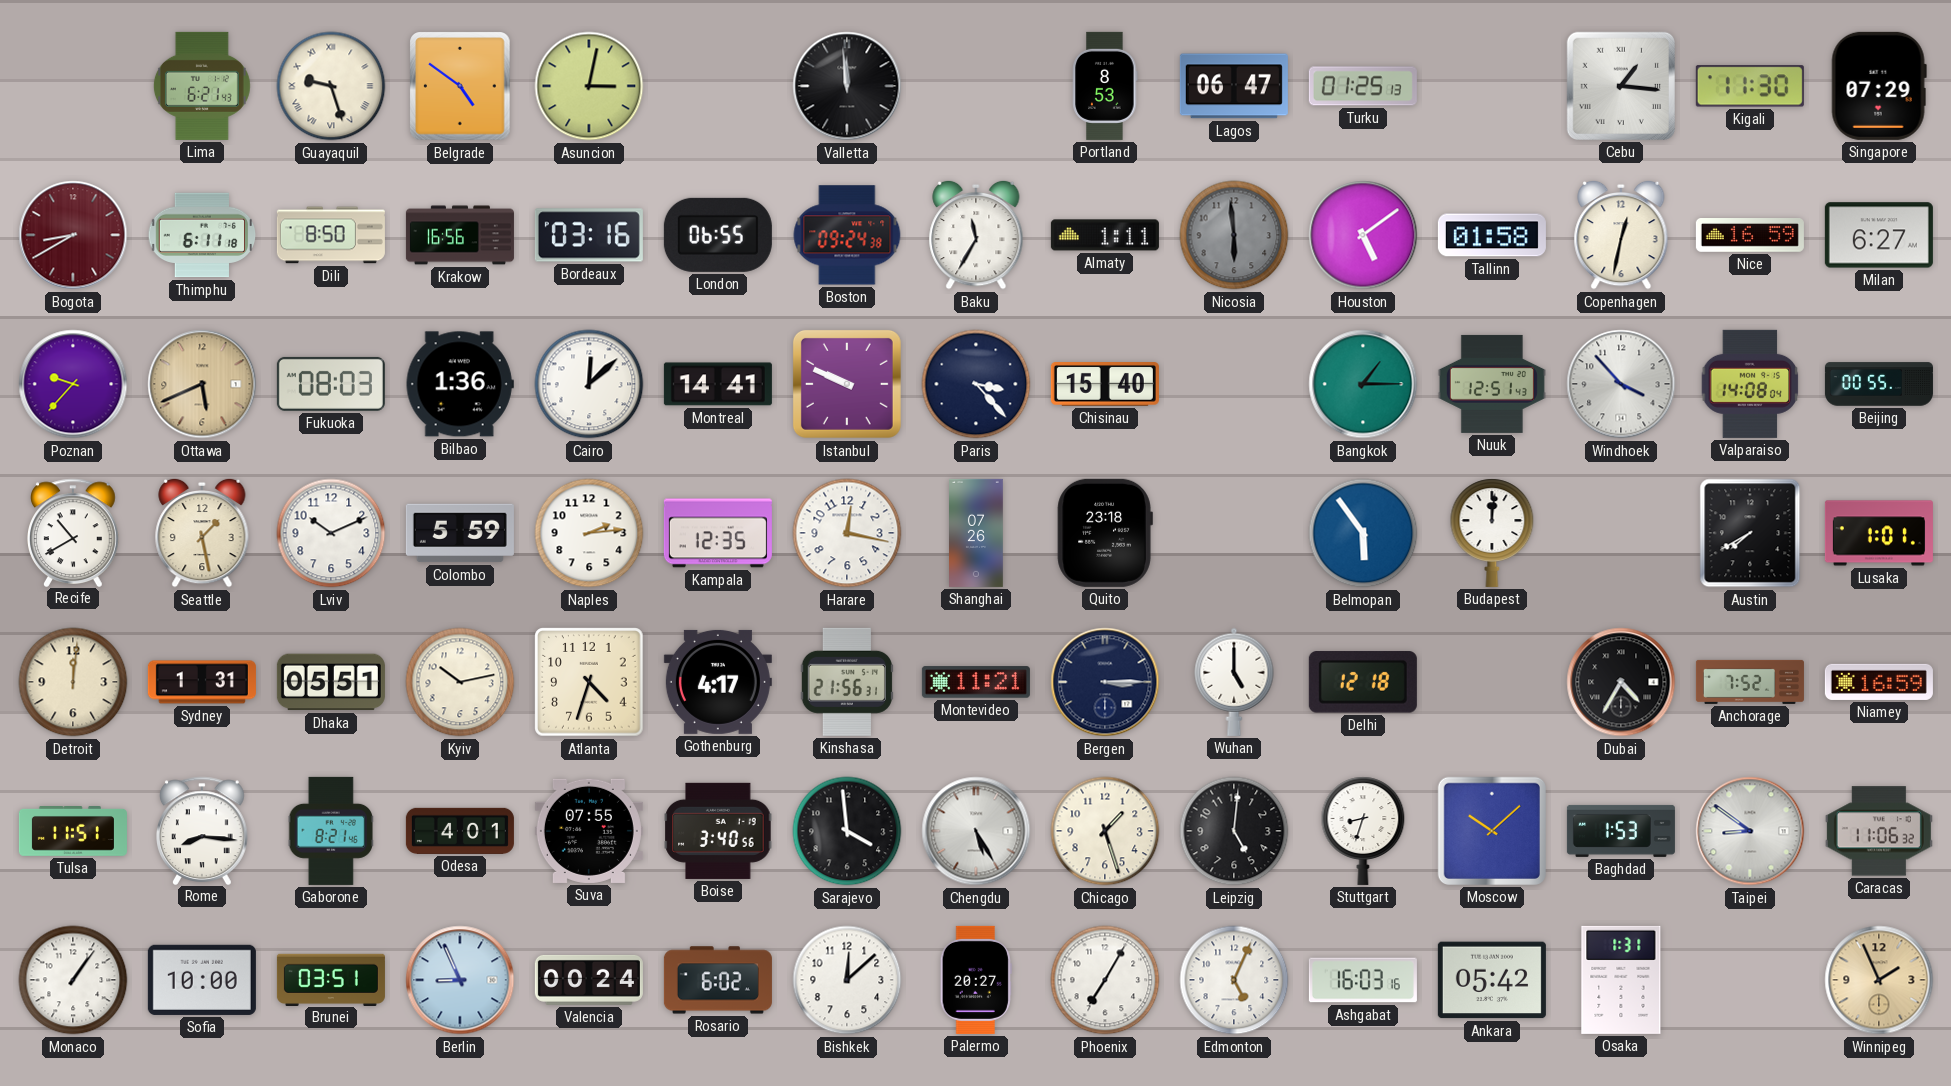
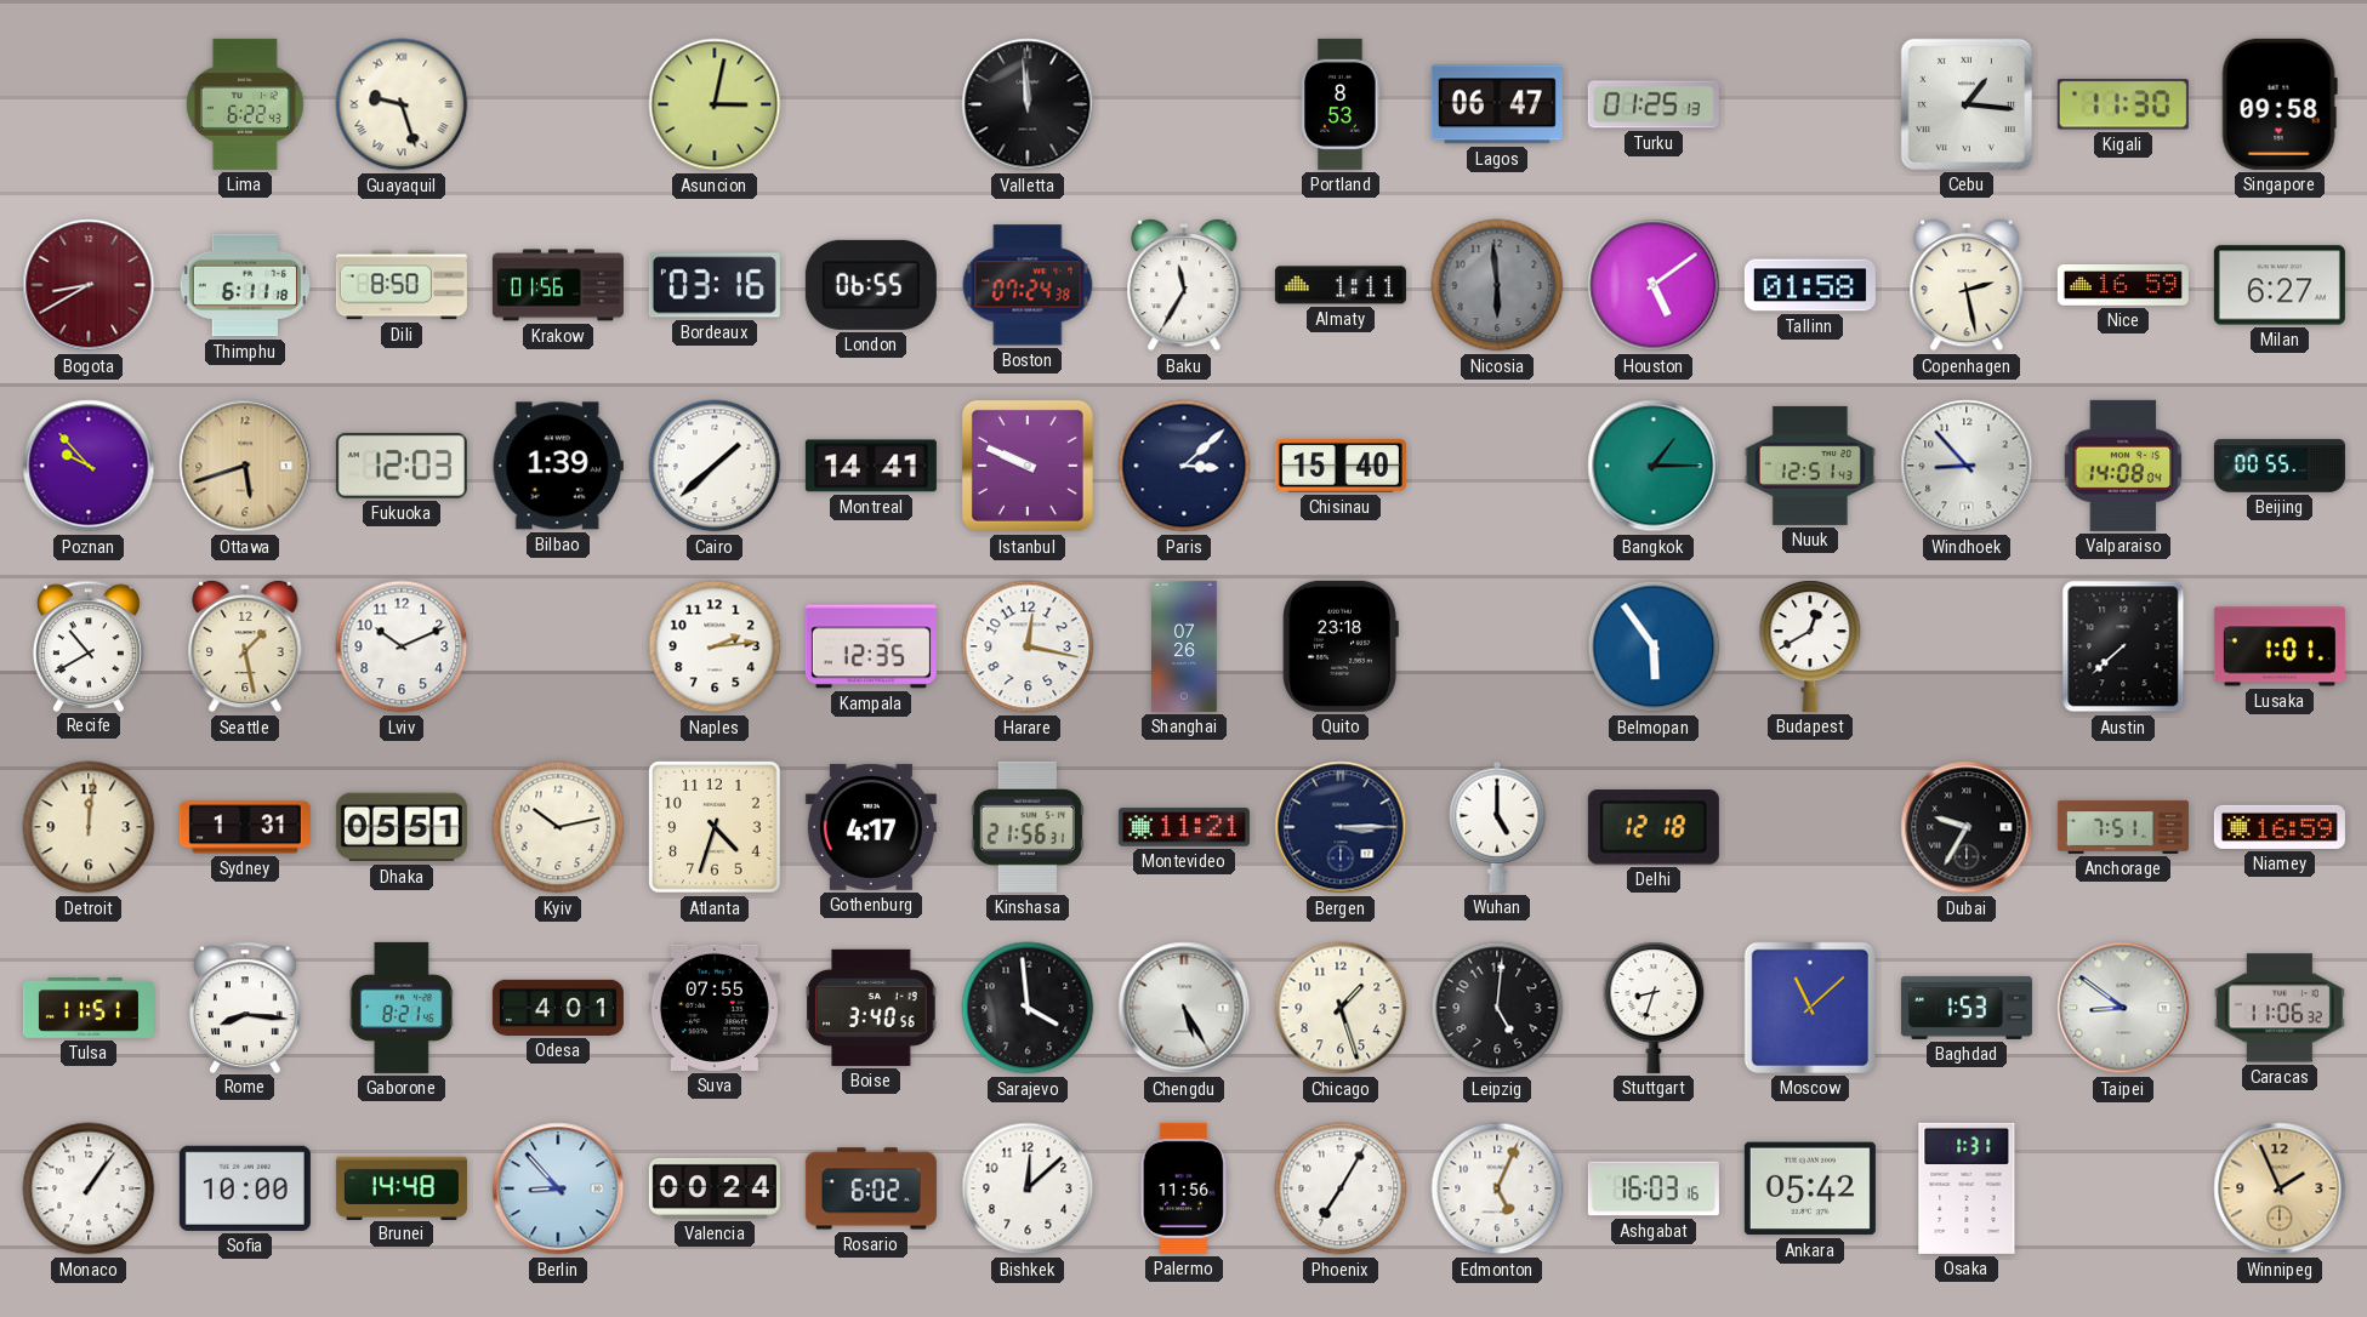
Lima: 6:21 -> 6:22
Belgrade: 4:51 -> none
Singapore: 07:29 -> 09:58
Krakow: 16:56 -> 01:56
Boston: 09:24 -> 07:24
Copenhagen: 12:32 -> 2:28
Poznan: 9:37 -> 9:53
Ottawa: 5:41 -> 5:42
Fukuoka: 08:03 -> 12:03
Bilbao: 1:36 -> 1:39
Cairo: 12:08 -> 1:38
Paris: 3:23 -> 3:08
Windhoek: 3:53 -> 8:53
Colombo: 5:59 -> none
Budapest: 12:01 -> 12:40
Austin: 7:40 -> 7:38
Dubai: 4:35 -> 9:35
Anchorage: 7:52 -> 7:51
Moscow: 10:08 -> 11:08
Brunei: 03:51 -> 14:48
Berlin: 8:56 -> 8:53
Palermo: 20:27 -> 11:56
